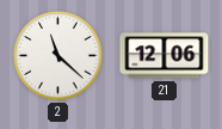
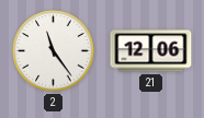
2: 11:22 -> 11:24
